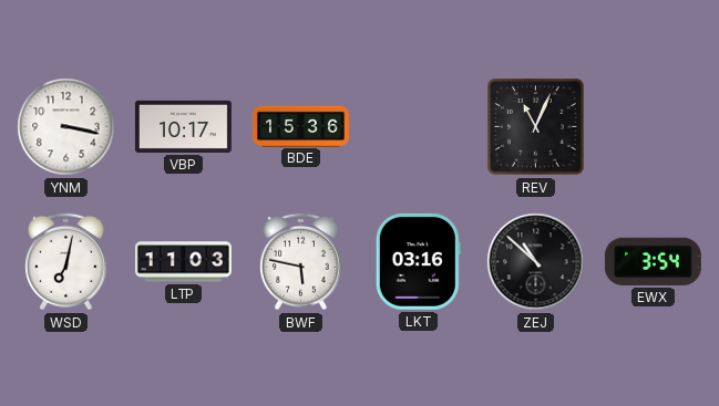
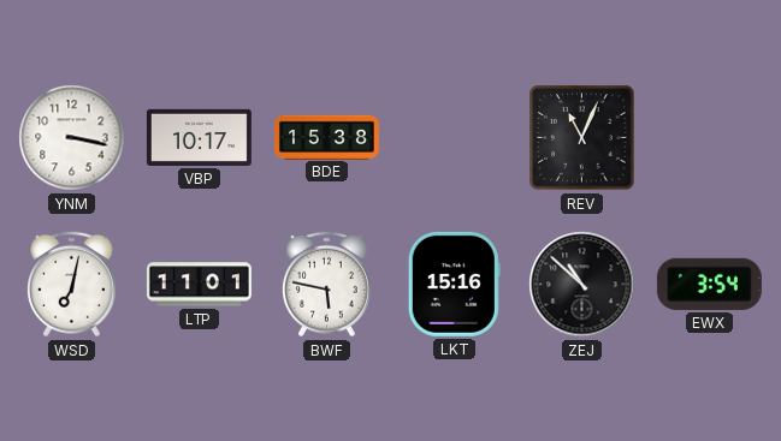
BDE: 15:36 -> 15:38
LTP: 11:03 -> 11:01
LKT: 03:16 -> 15:16
